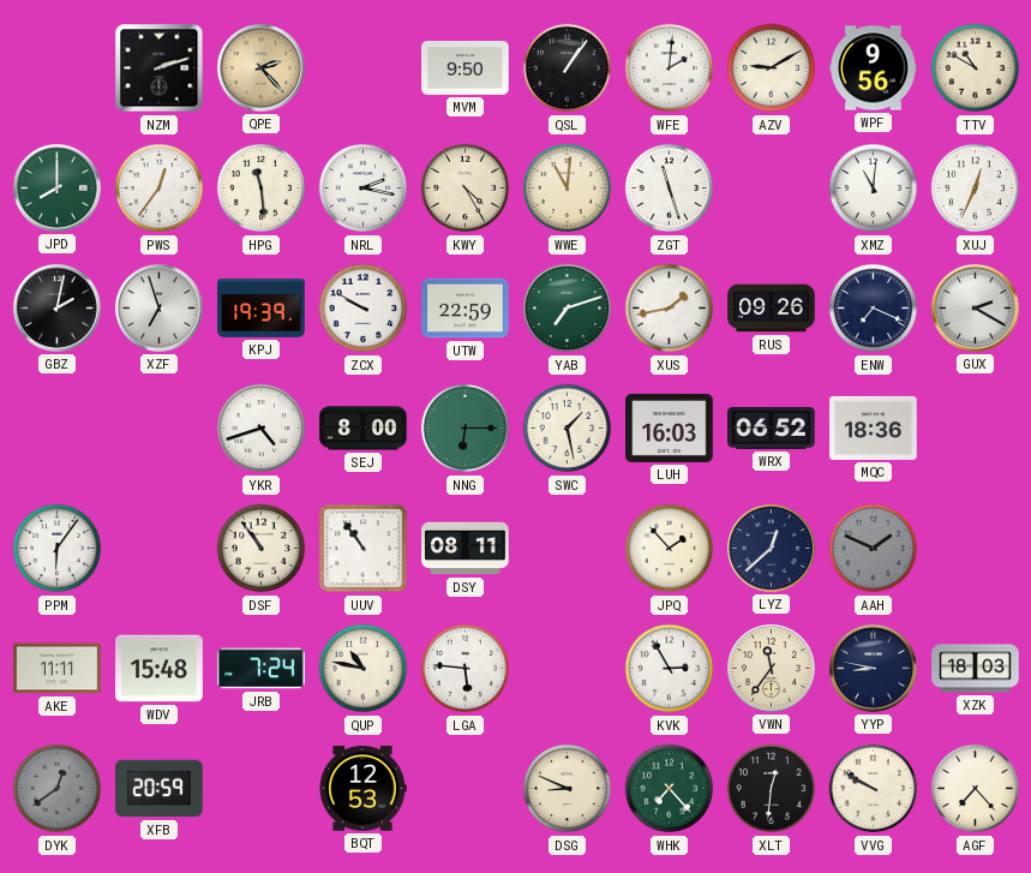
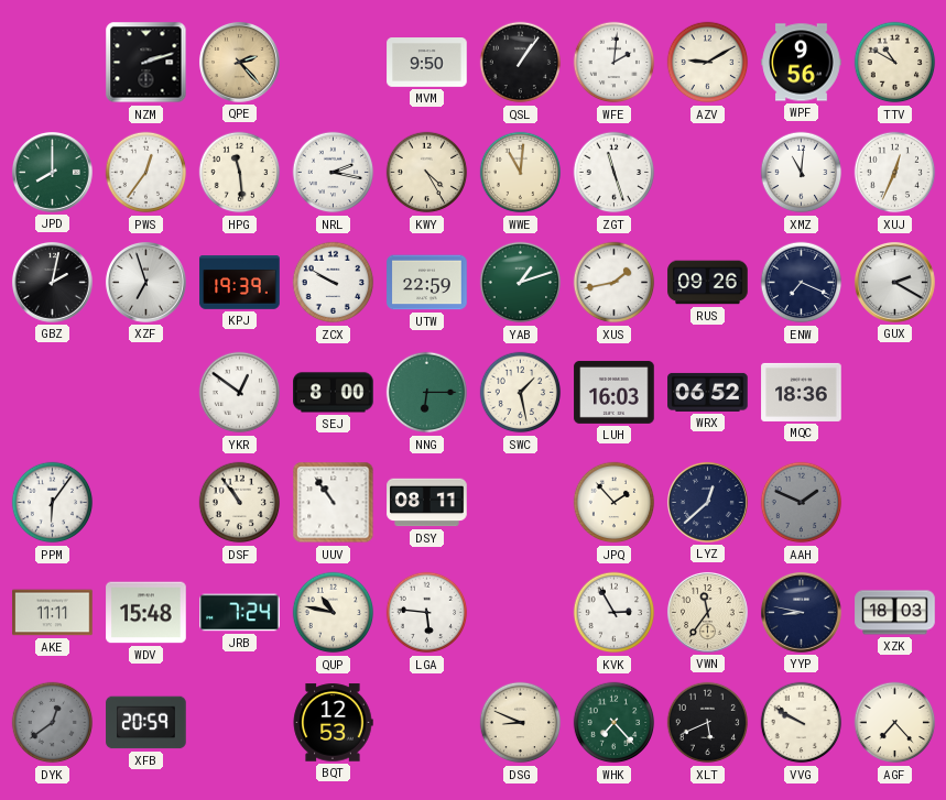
YAB: 7:12 -> 1:12
YKR: 4:42 -> 12:51
XLT: 12:31 -> 5:41
